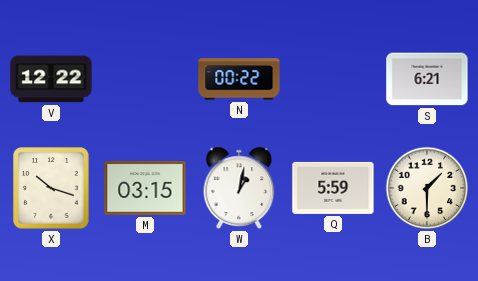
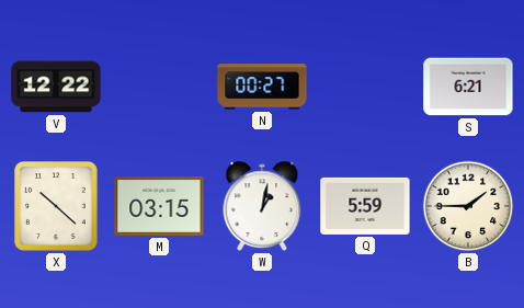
N: 00:22 -> 00:27
X: 10:18 -> 10:22
B: 1:30 -> 1:45
